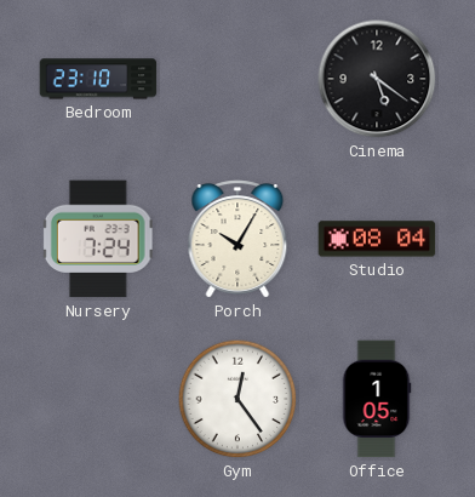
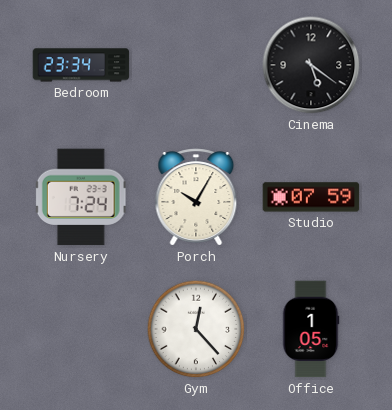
Bedroom: 23:10 -> 23:34
Studio: 08:04 -> 07:59
Gym: 12:24 -> 12:23
